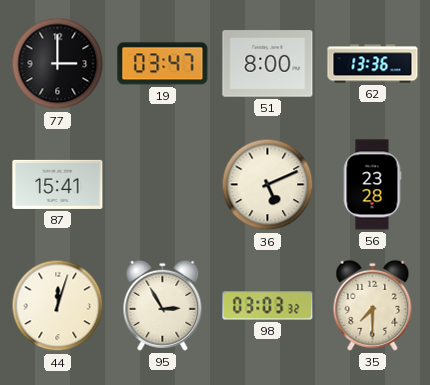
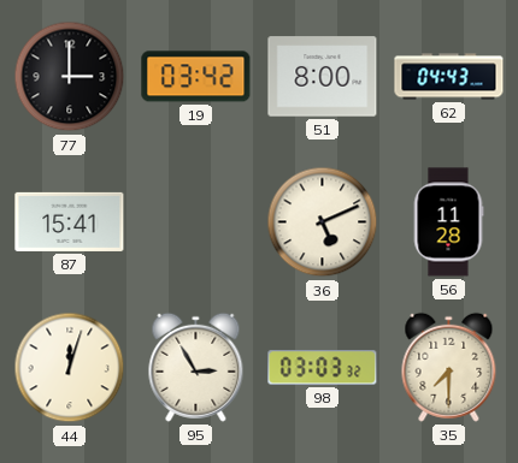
19: 03:47 -> 03:42
62: 13:36 -> 04:43
56: 23:28 -> 11:28
